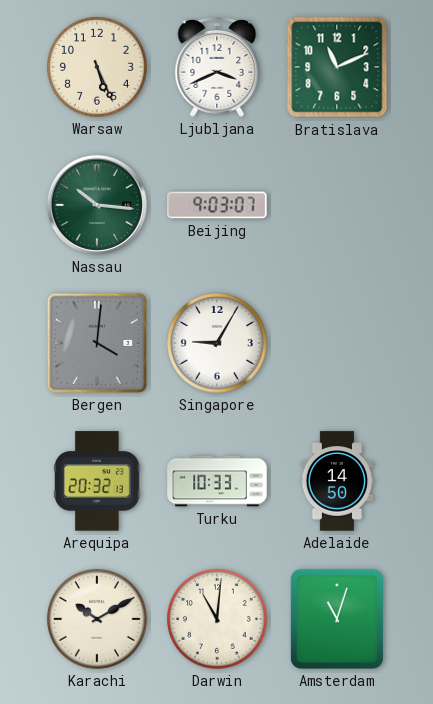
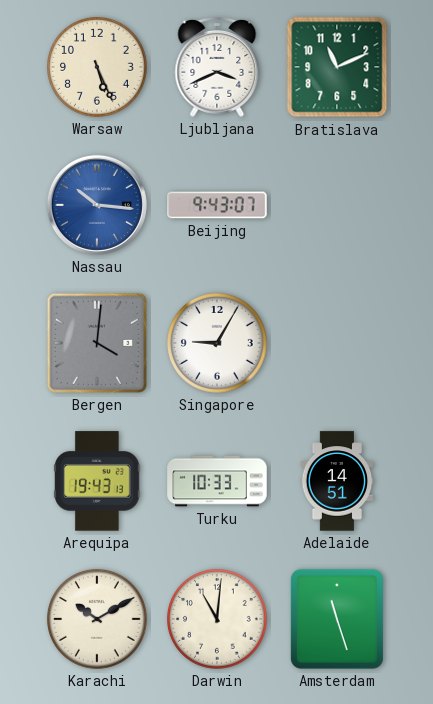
Nassau dial: green -> blue
Beijing: 9:03 -> 9:43
Arequipa: 20:32 -> 19:43
Adelaide: 14:50 -> 14:51
Amsterdam: 11:03 -> 11:27
